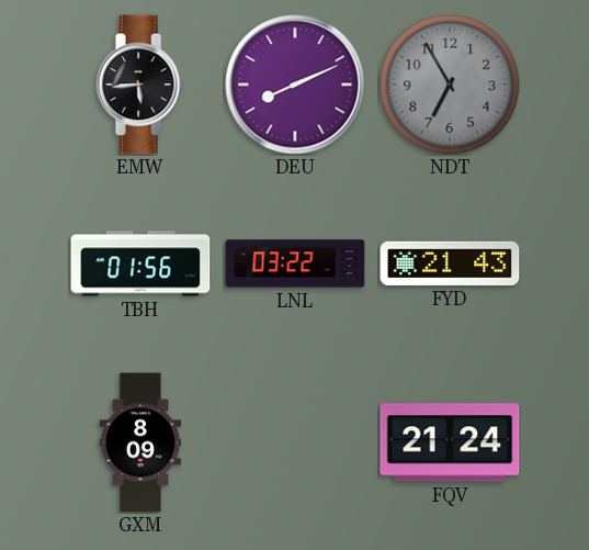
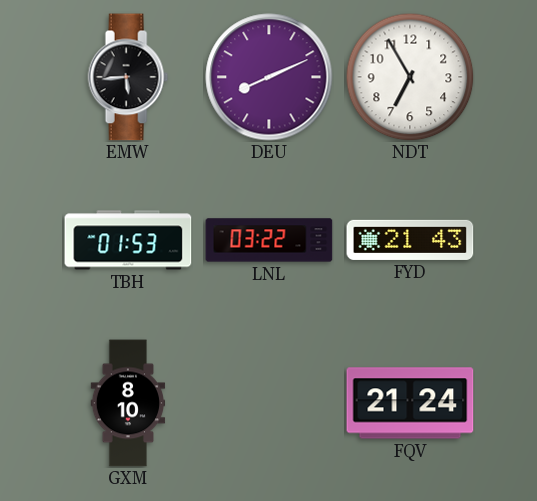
NDT dial: grey -> white
TBH: 01:56 -> 01:53
GXM: 8:09 -> 8:10
